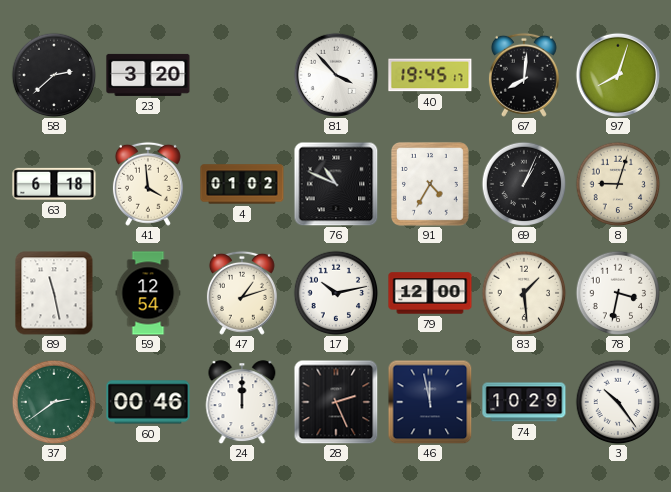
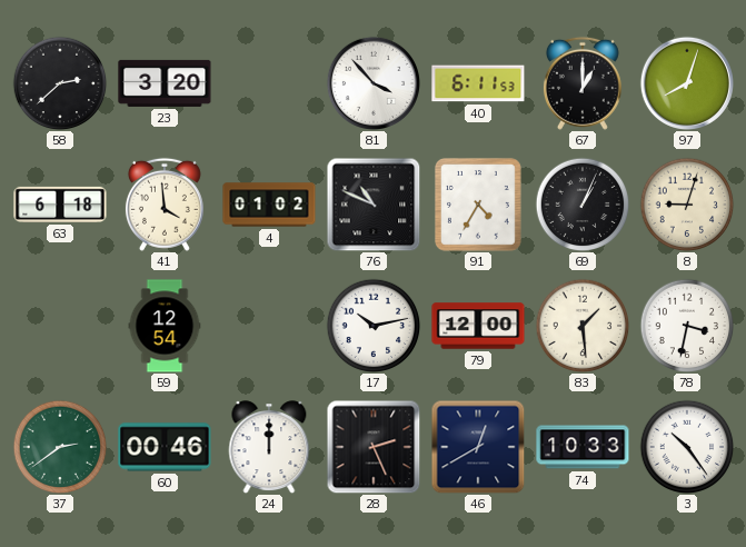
40: 19:45 -> 6:11
67: 8:01 -> 1:00
89: 11:28 -> none
47: 1:12 -> none
46: 11:58 -> 12:40
74: 10:29 -> 10:33
